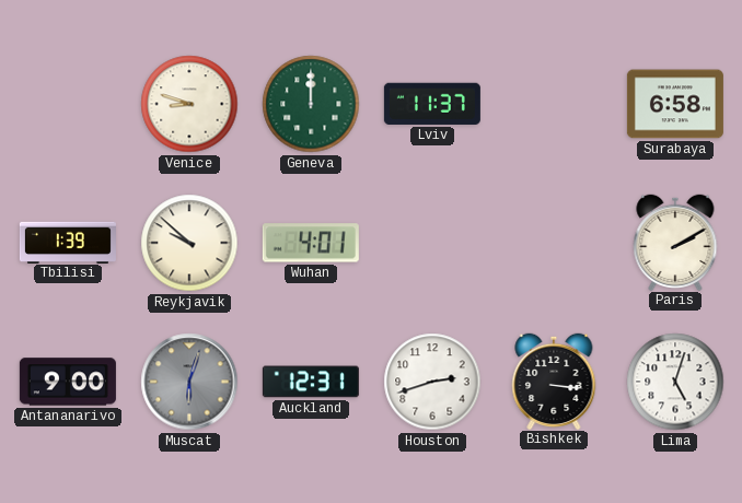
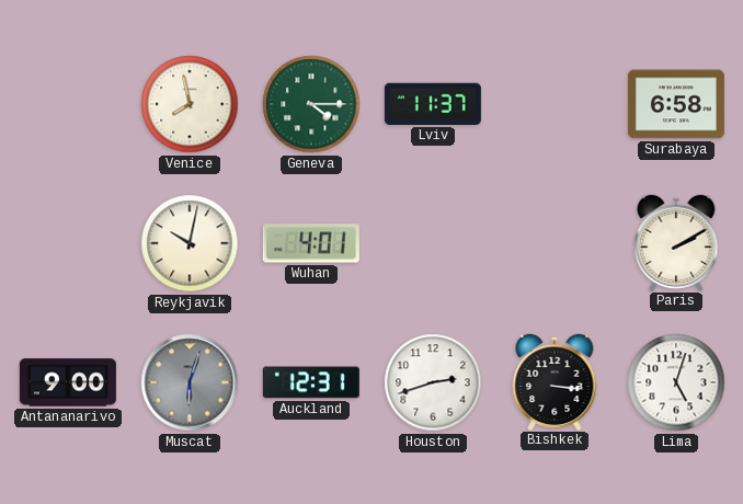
Venice: 8:48 -> 7:58
Geneva: 12:00 -> 4:15
Tbilisi: 1:39 -> none
Reykjavik: 9:52 -> 10:02
